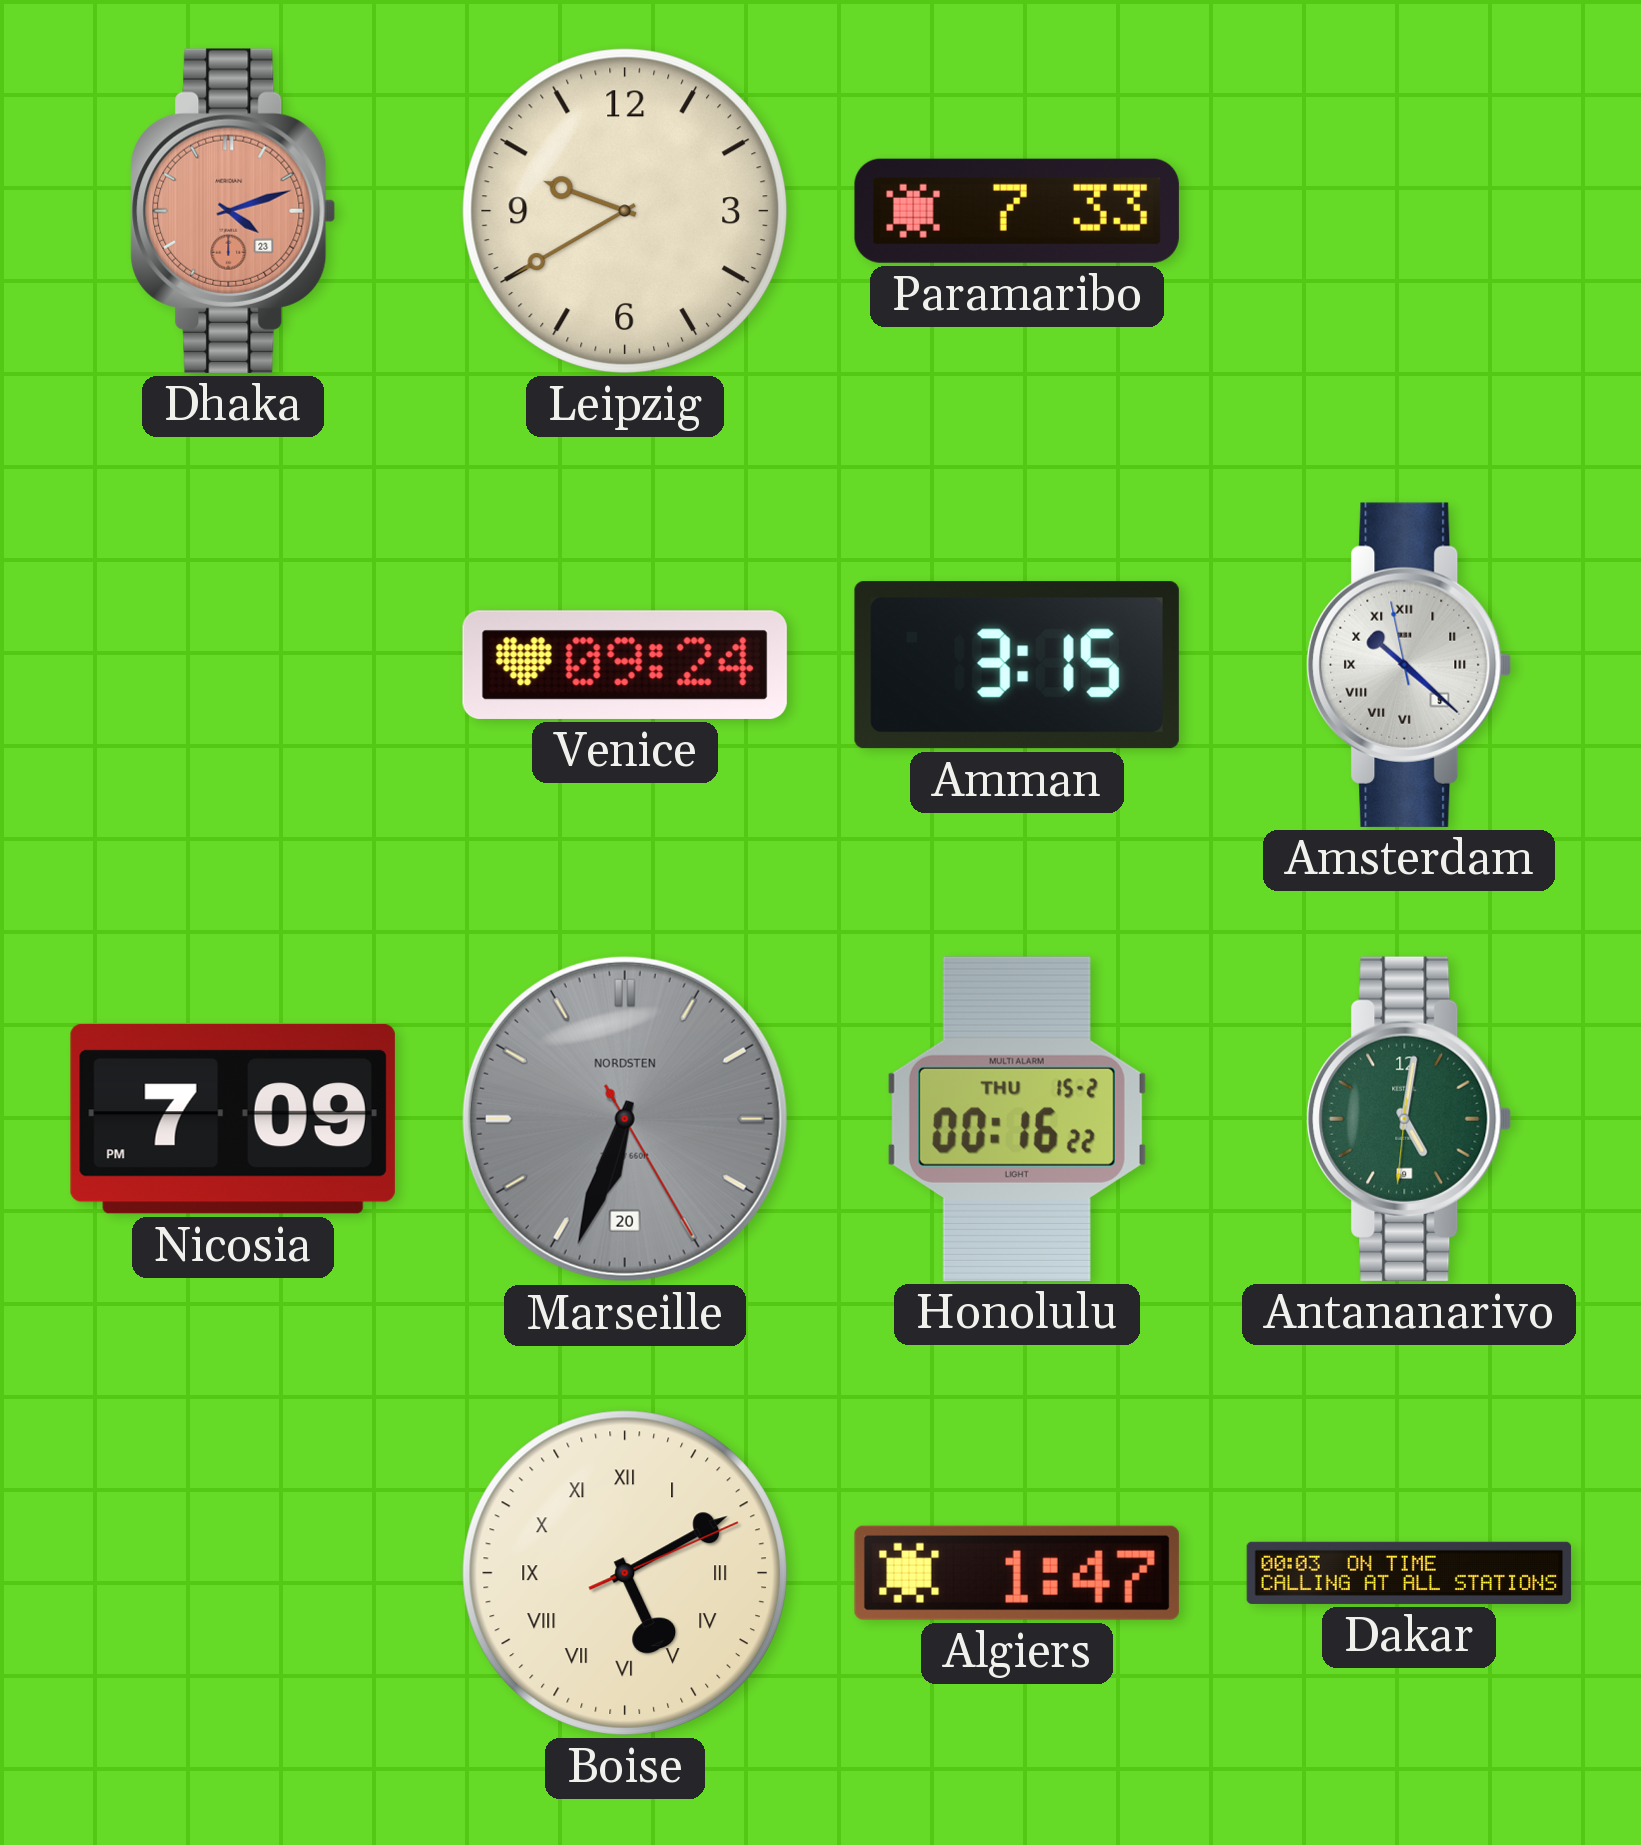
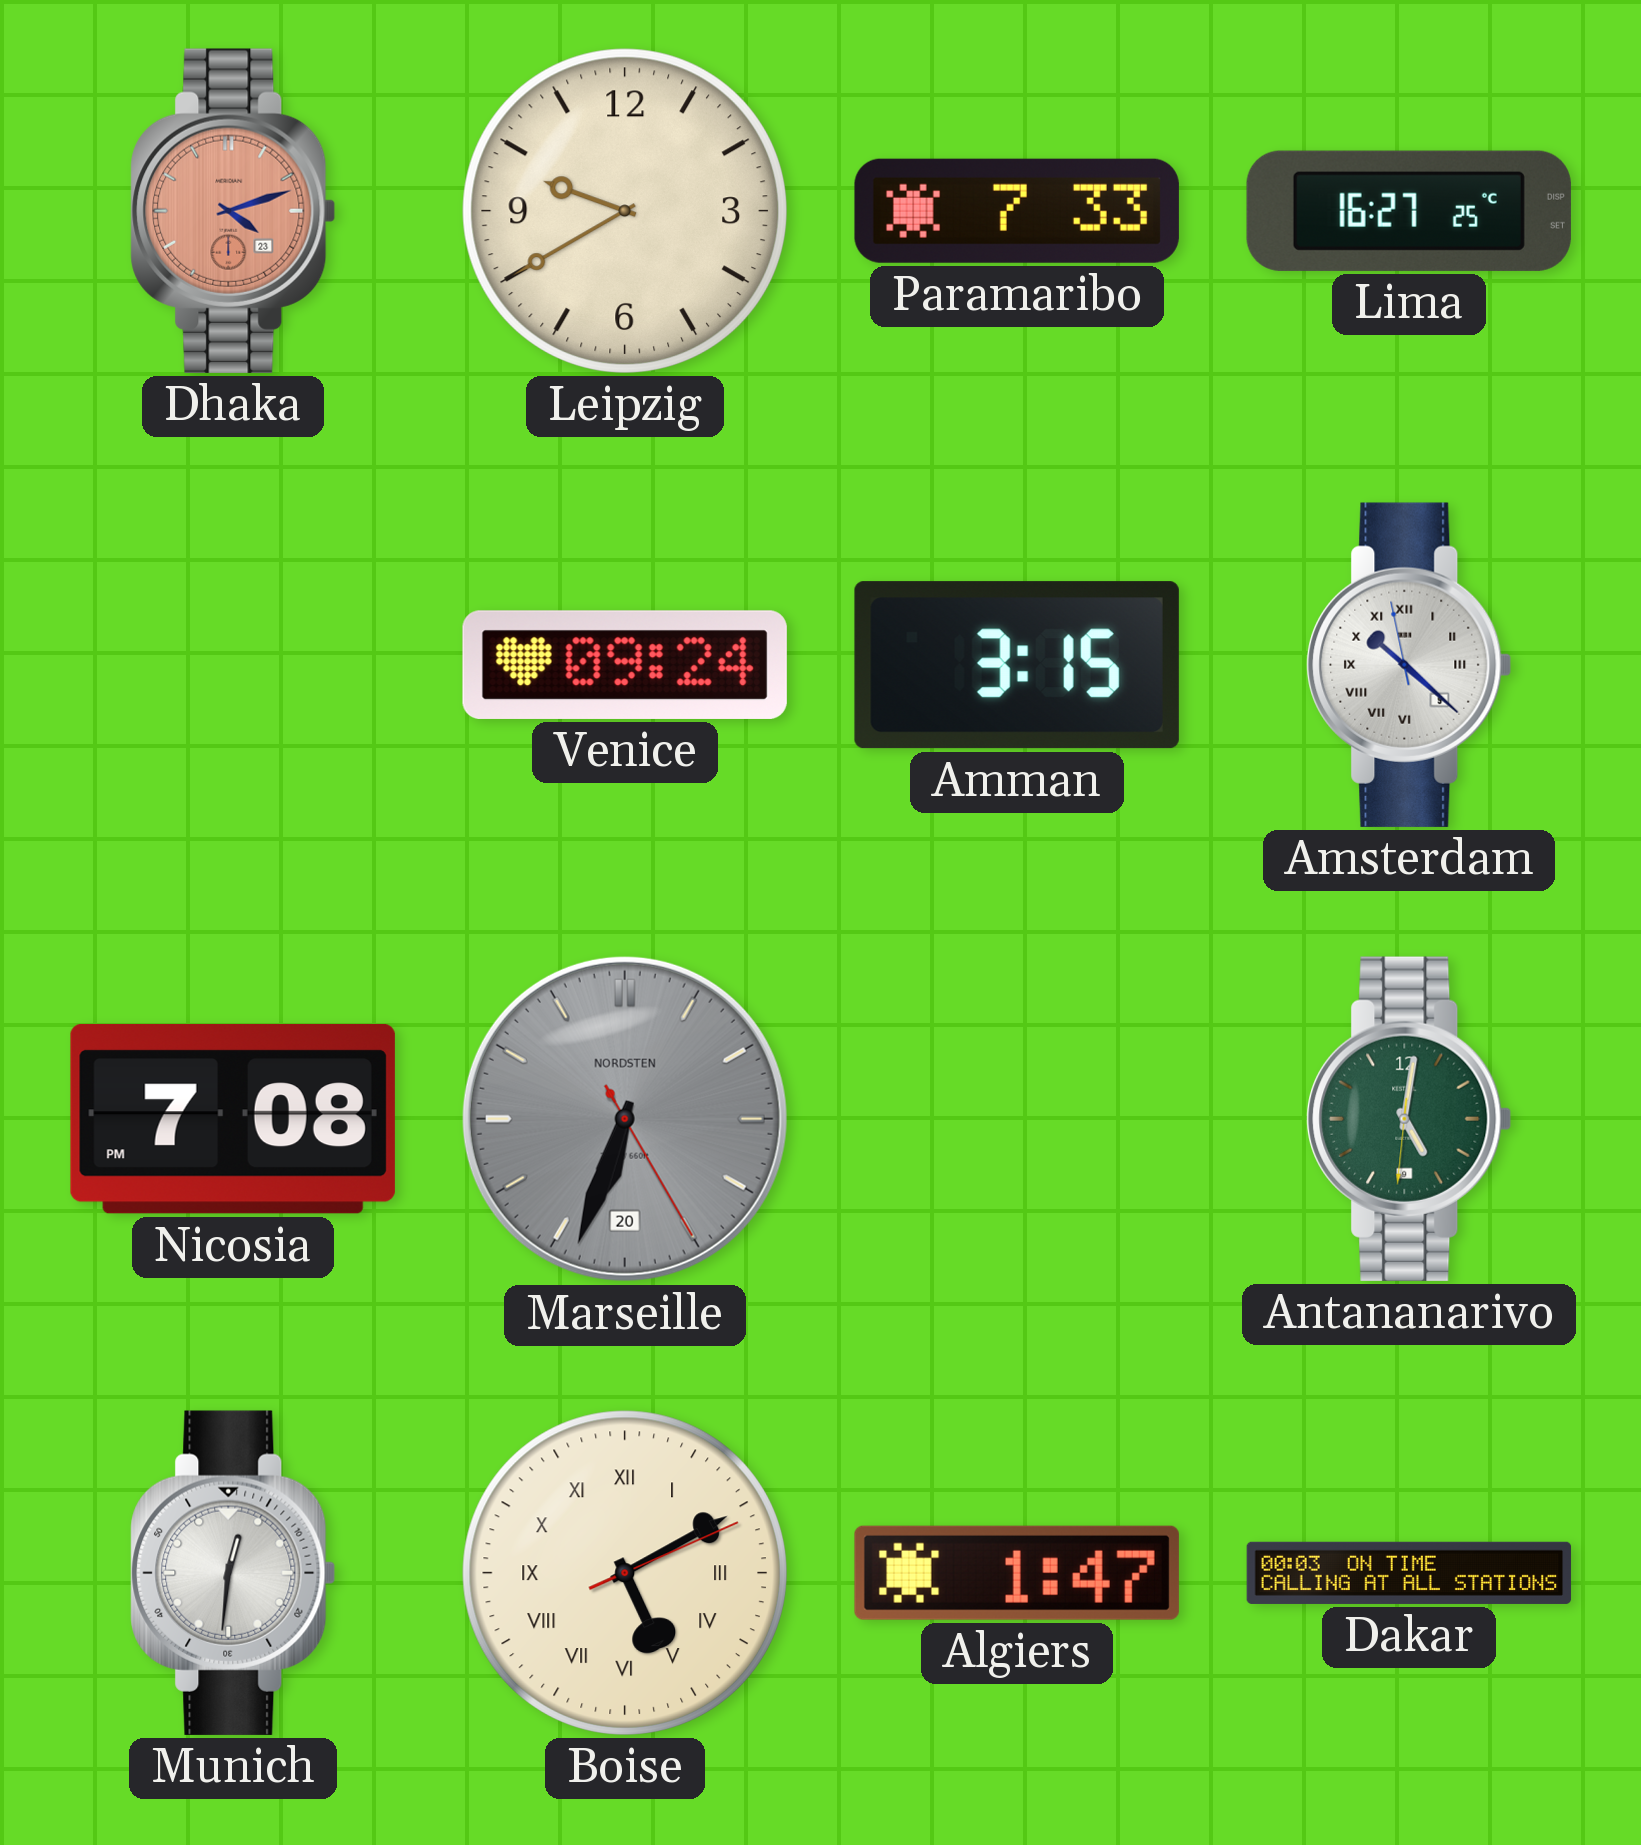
Lima: none -> 16:27
Nicosia: 7:09 -> 7:08
Honolulu: 00:16 -> none
Munich: none -> 12:31
